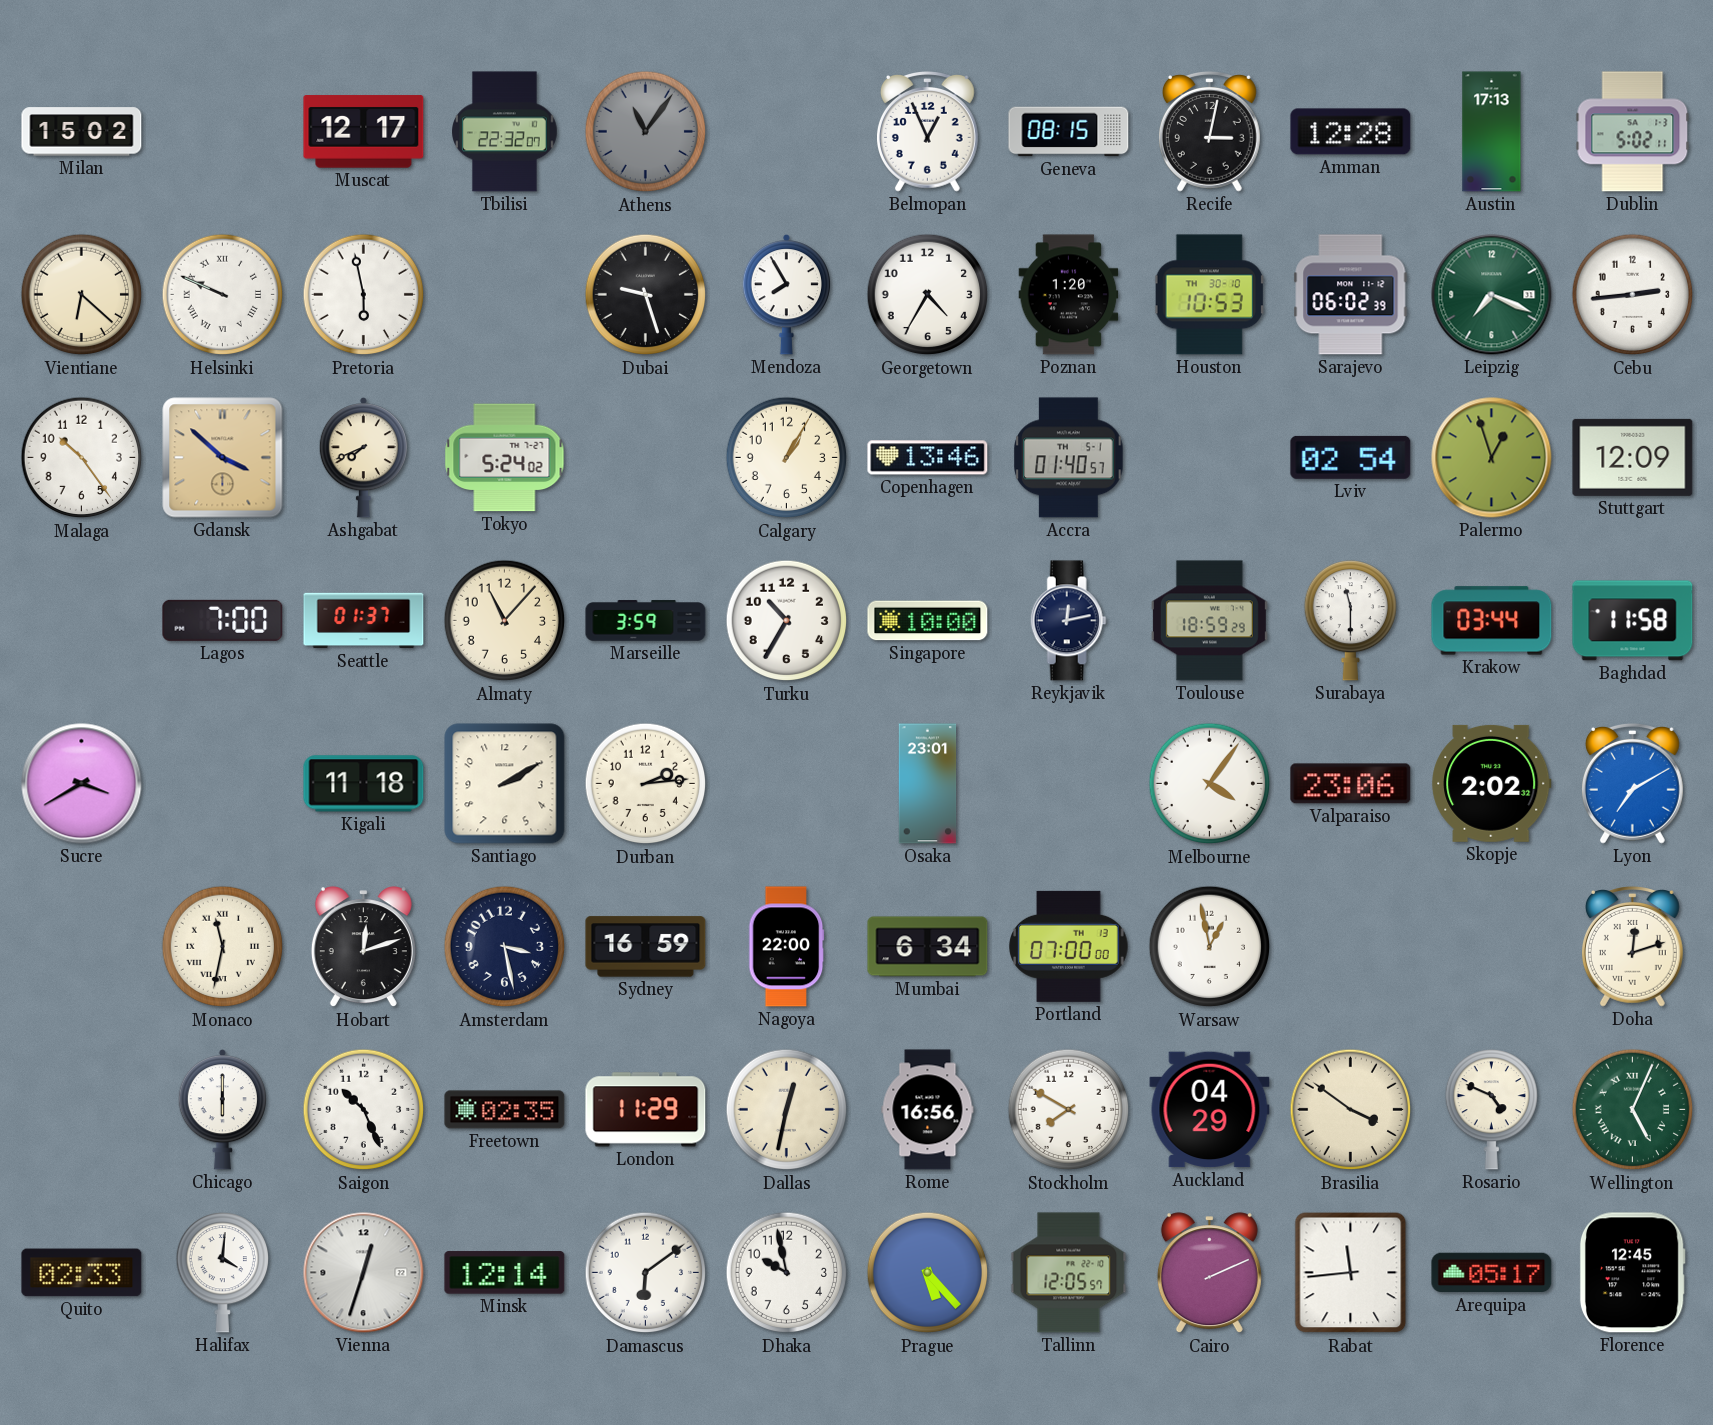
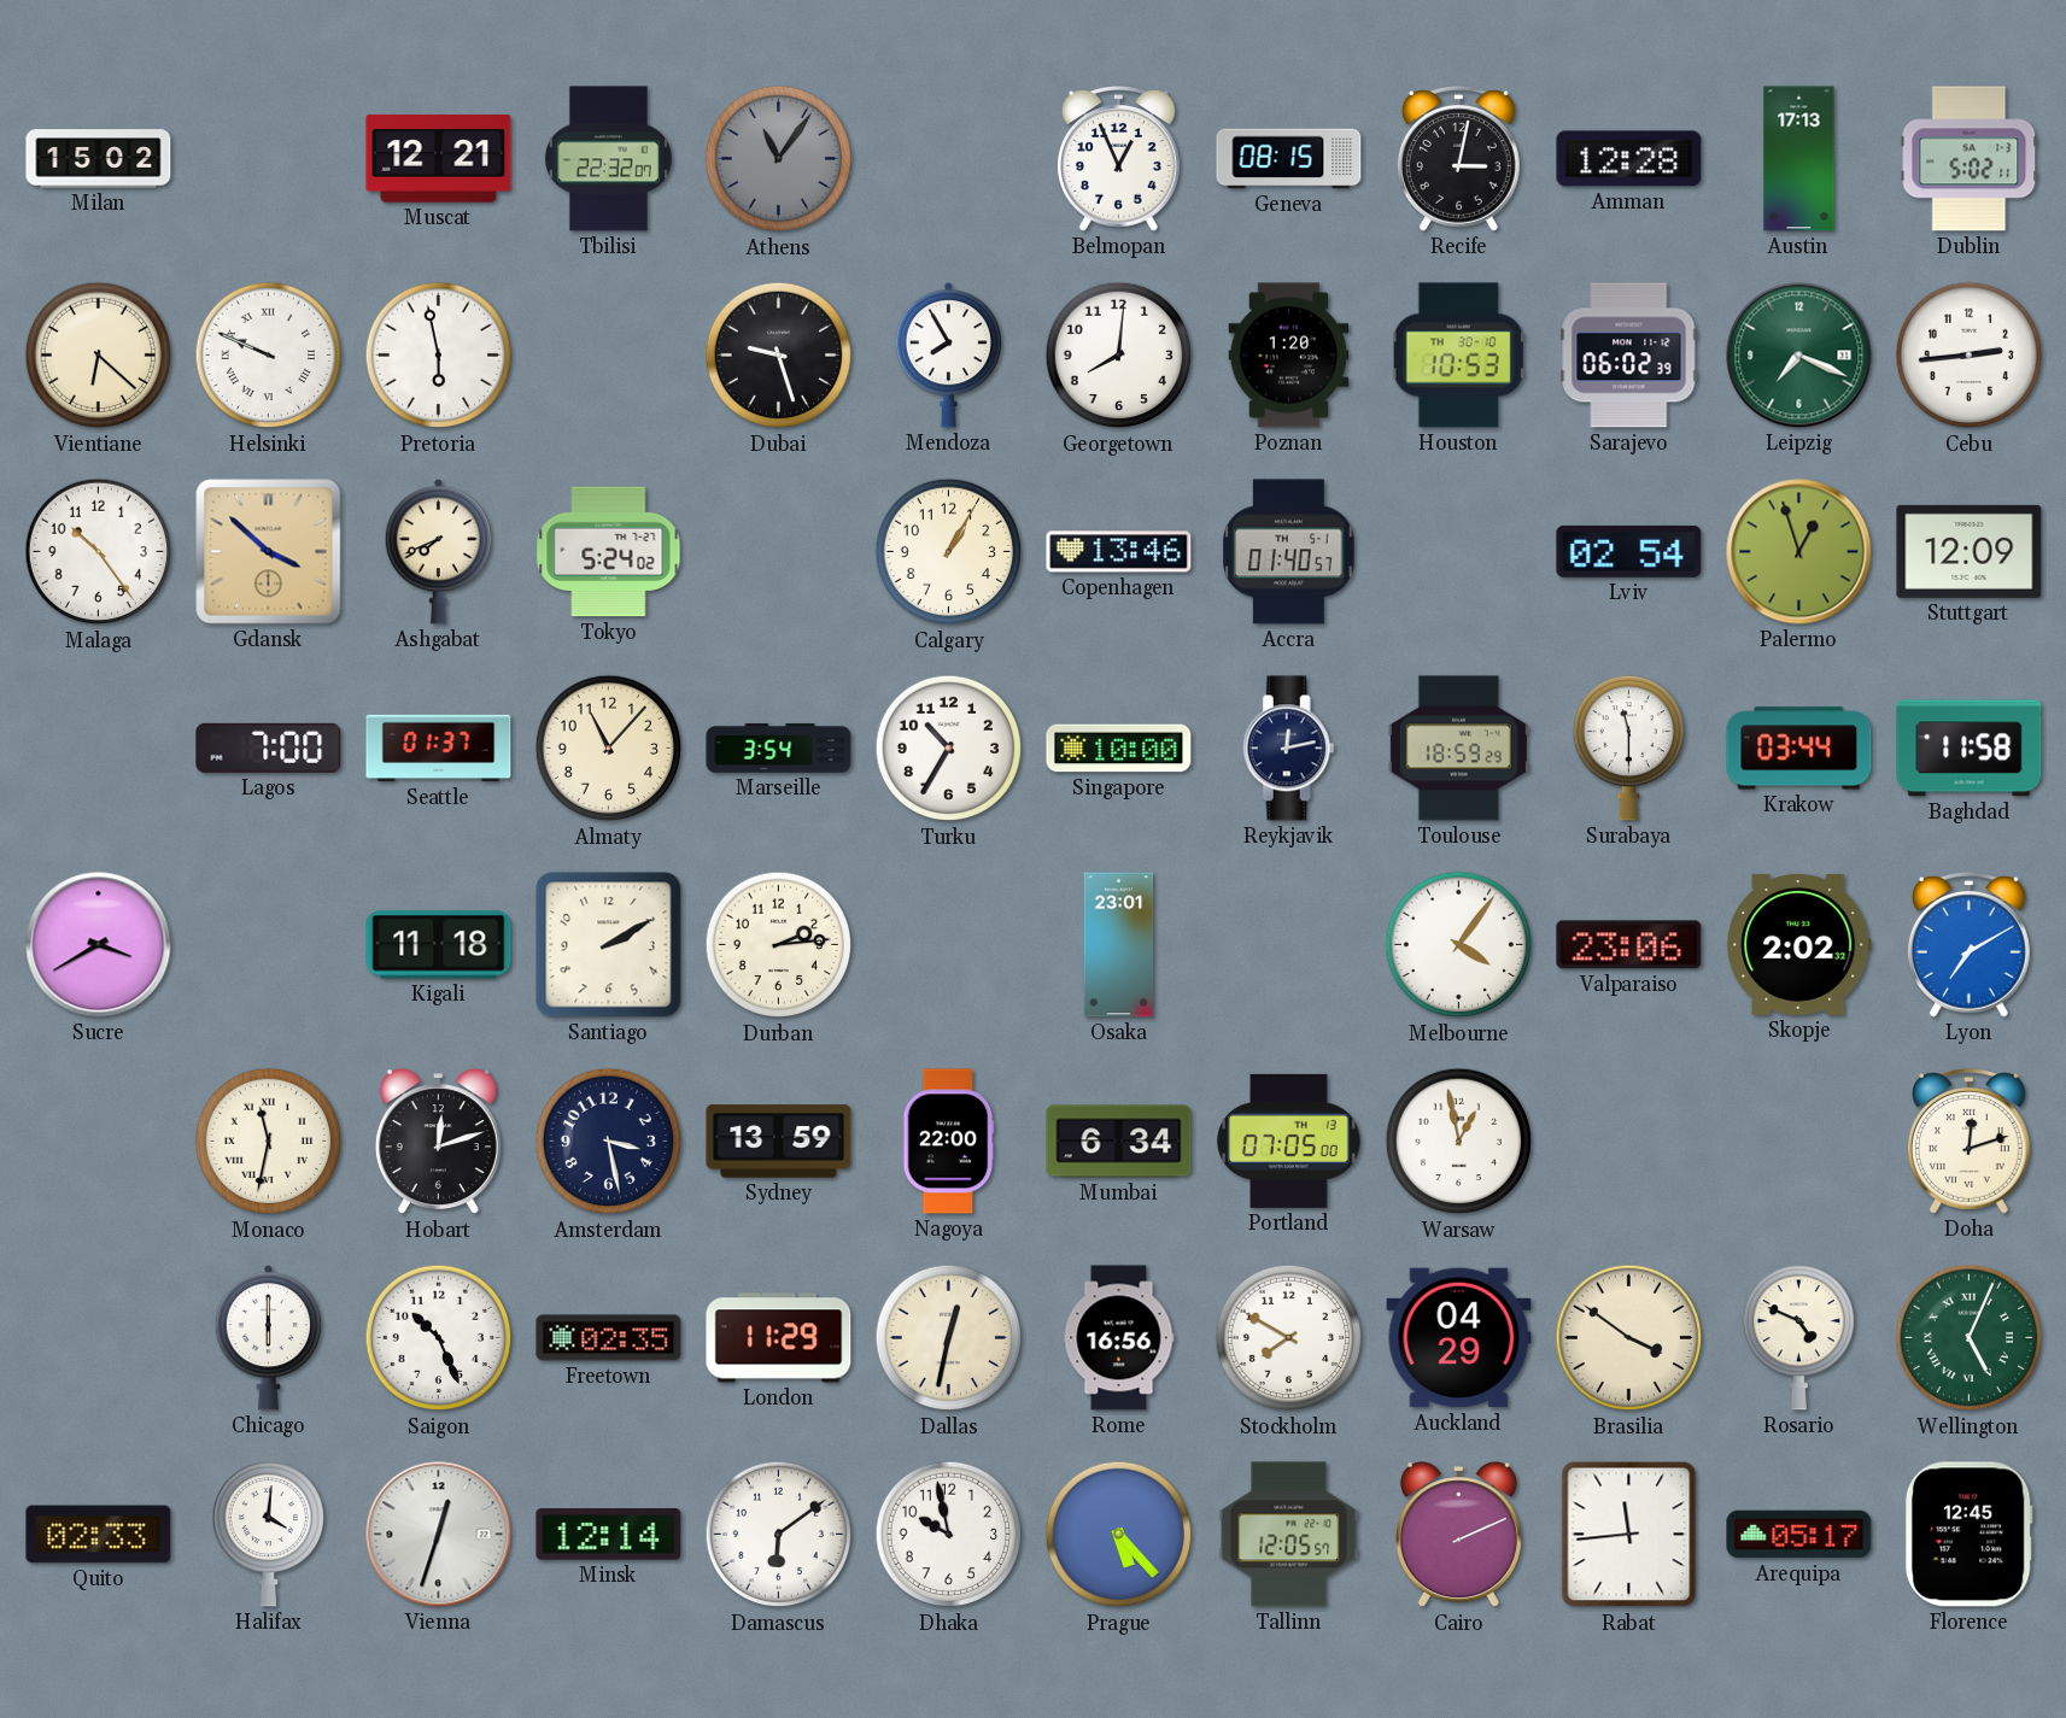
Muscat: 12:17 -> 12:21
Georgetown: 4:35 -> 8:01
Marseille: 3:59 -> 3:54
Sydney: 16:59 -> 13:59
Portland: 07:00 -> 07:05
